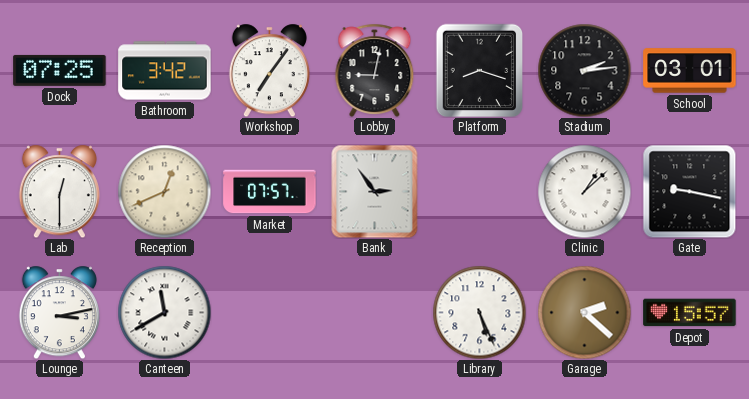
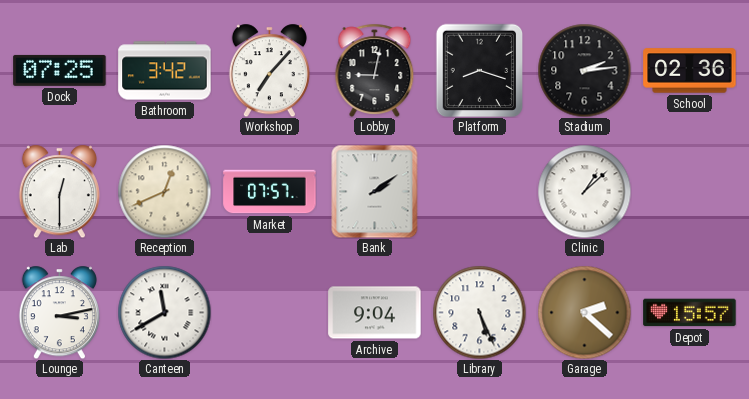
Workshop: 7:06 -> 7:07
School: 03:01 -> 02:36
Bank: 2:54 -> 2:09
Gate: 9:17 -> none
Archive: none -> 9:04
